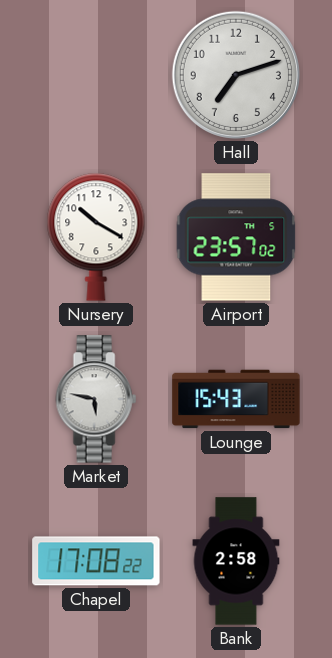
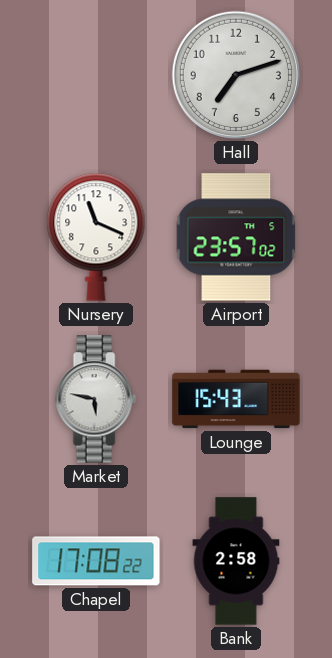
Nursery: 10:20 -> 11:19
